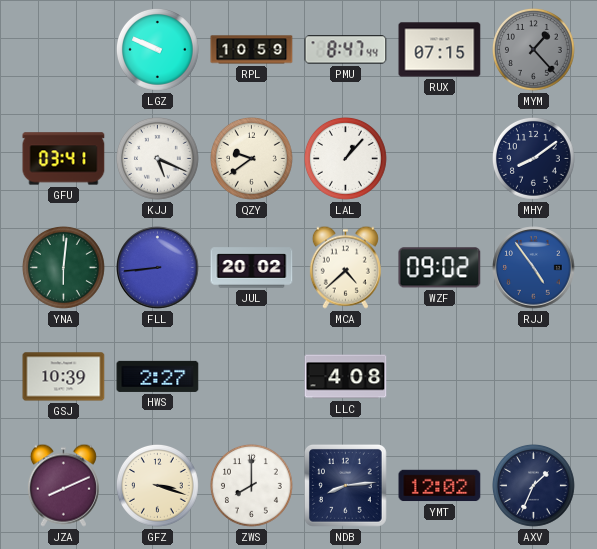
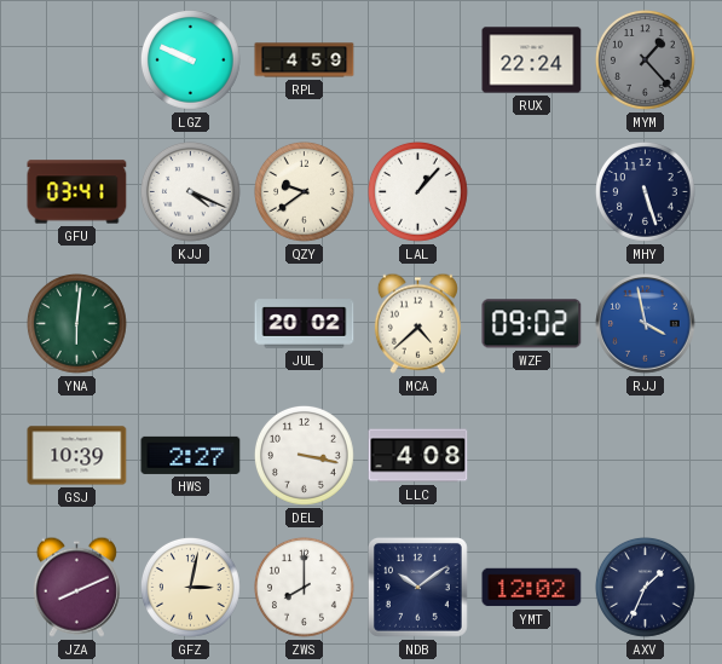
RPL: 10:59 -> 4:59
PMU: 8:47 -> none
RUX: 07:15 -> 22:24
KJJ: 5:19 -> 4:19
MHY: 8:09 -> 5:27
FLL: 8:44 -> none
RJJ: 4:54 -> 3:58
DEL: none -> 3:17
GFZ: 3:18 -> 3:02
NDB: 8:14 -> 10:09
